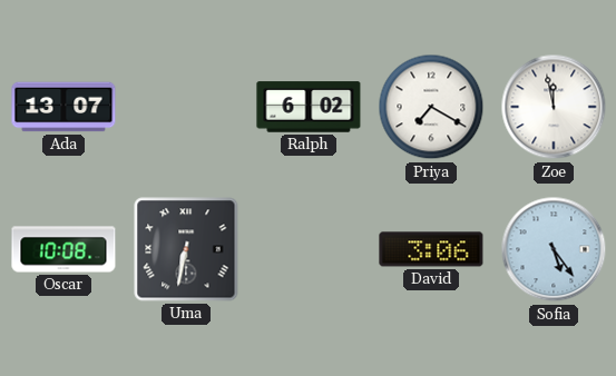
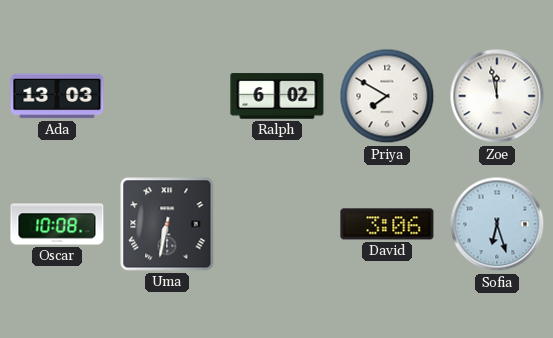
Ada: 13:07 -> 13:03
Priya: 7:20 -> 7:50
Sofia: 5:24 -> 6:27
